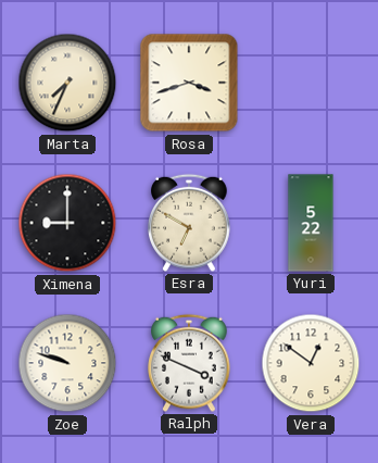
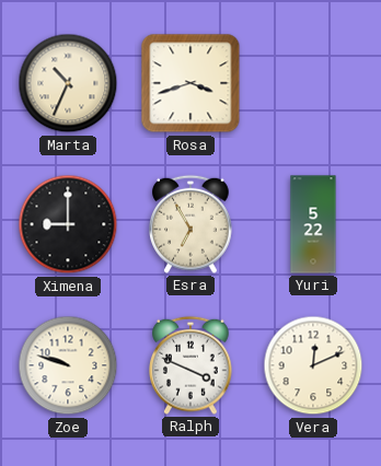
Marta: 7:34 -> 10:34
Esra: 6:50 -> 6:55
Vera: 12:51 -> 12:11
